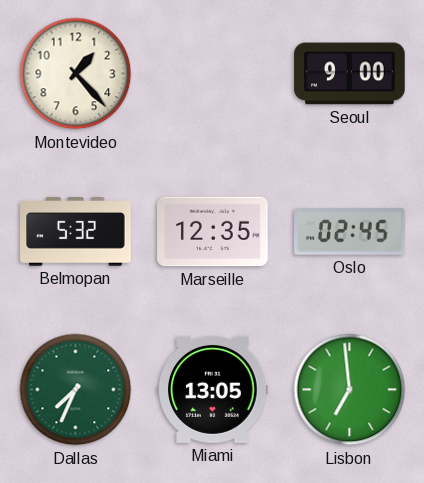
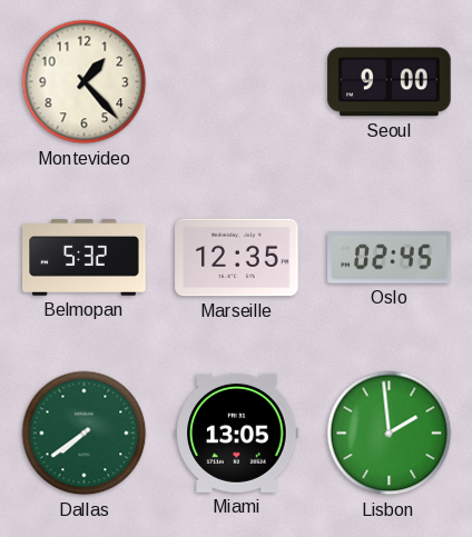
Dallas: 7:34 -> 7:39
Lisbon: 6:59 -> 1:59
